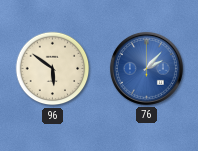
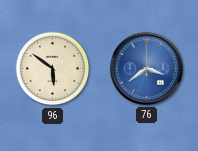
76: 2:07 -> 3:39
